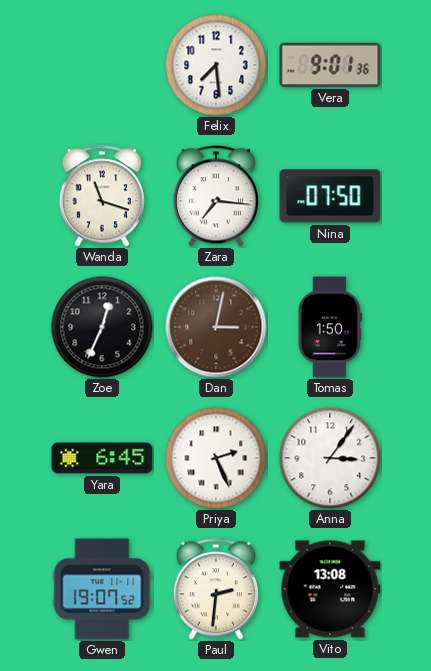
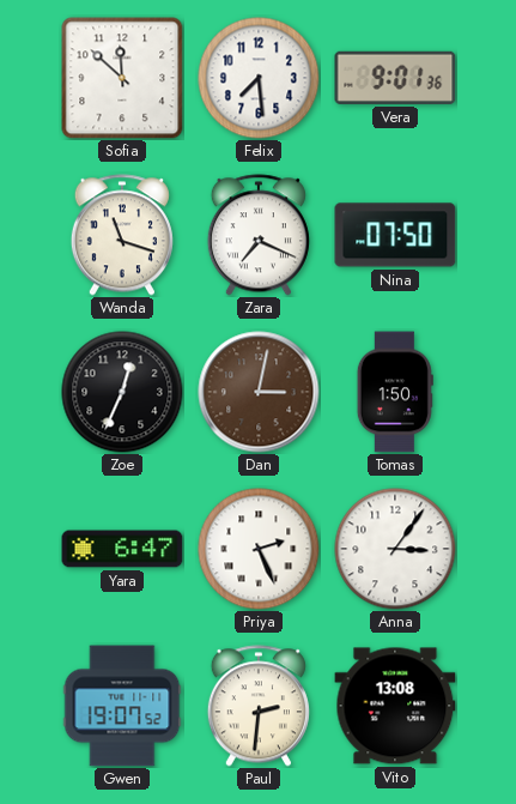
Sofia: none -> 11:52
Zara: 7:16 -> 7:19
Yara: 6:45 -> 6:47
